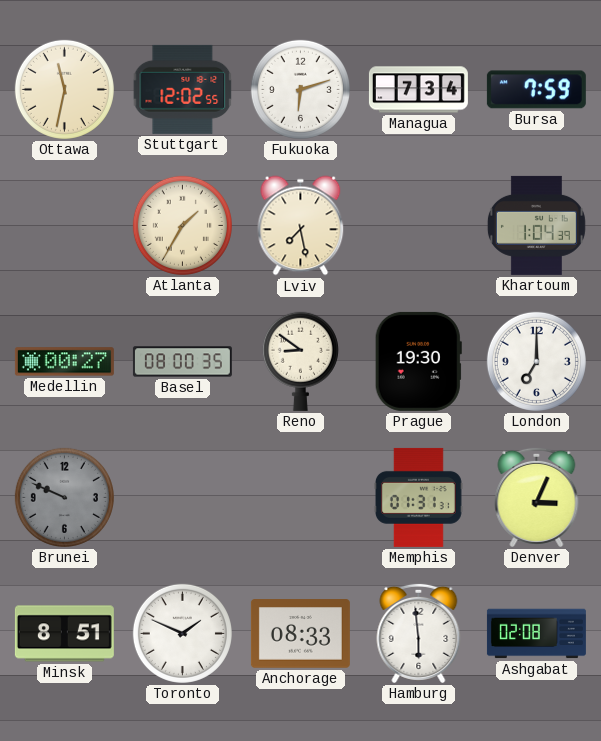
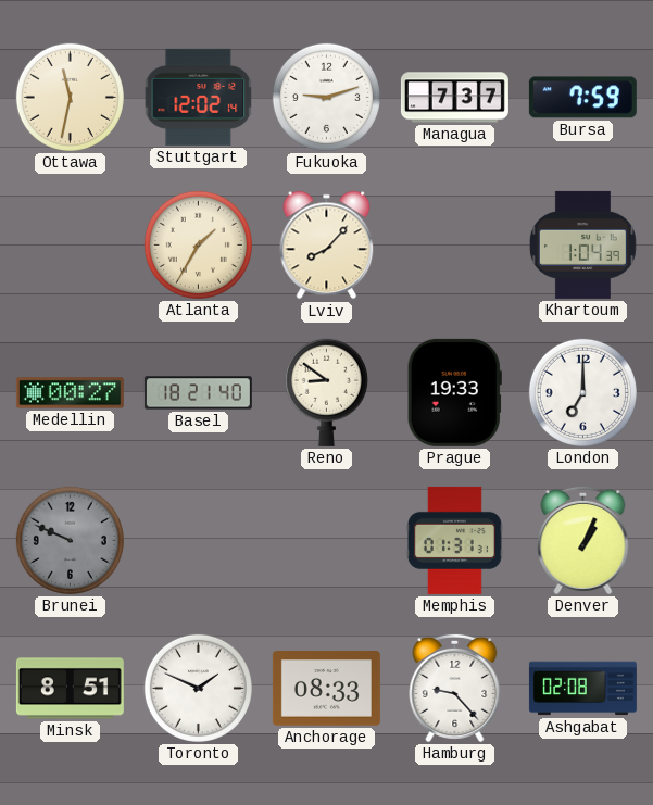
Stuttgart: 12:02:55 -> 12:02:14
Fukuoka: 6:12 -> 9:12
Managua: 7:34 -> 7:37
Lviv: 7:28 -> 8:07
Basel: 08:00 -> 18:21
Prague: 19:30 -> 19:33
Denver: 3:04 -> 1:04
Hamburg: 5:59 -> 9:23
